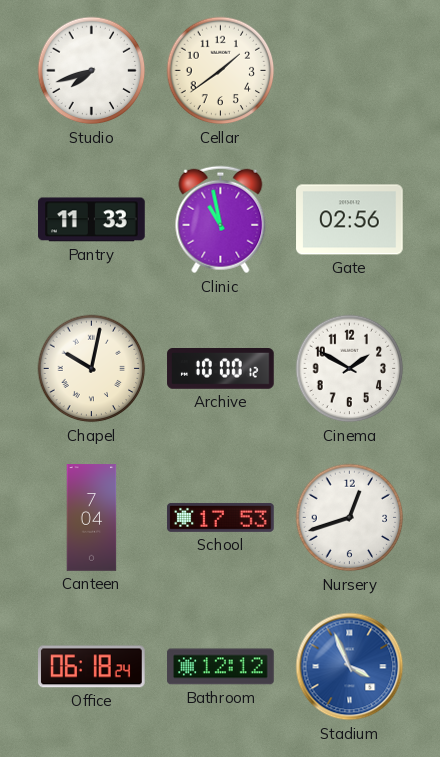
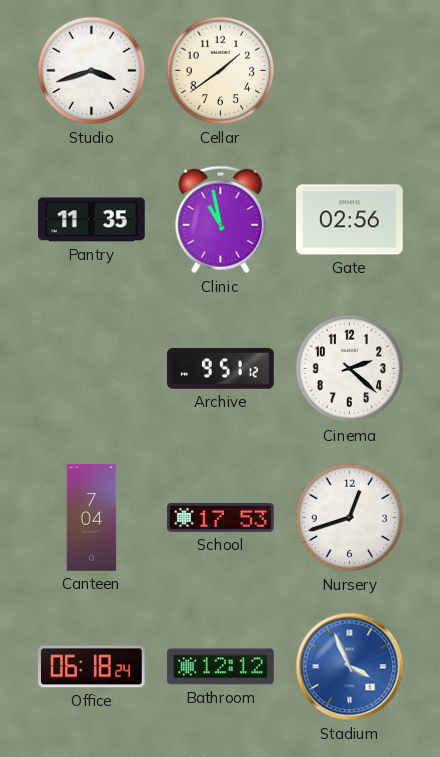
Studio: 7:42 -> 3:42
Pantry: 11:33 -> 11:35
Chapel: 10:02 -> none
Archive: 10:00 -> 9:51
Cinema: 1:50 -> 2:22
